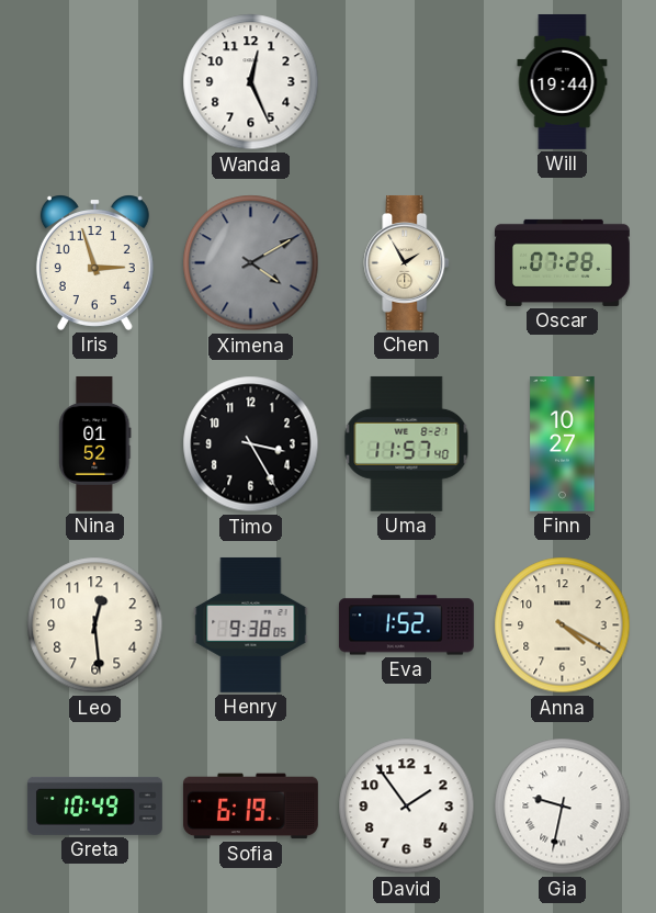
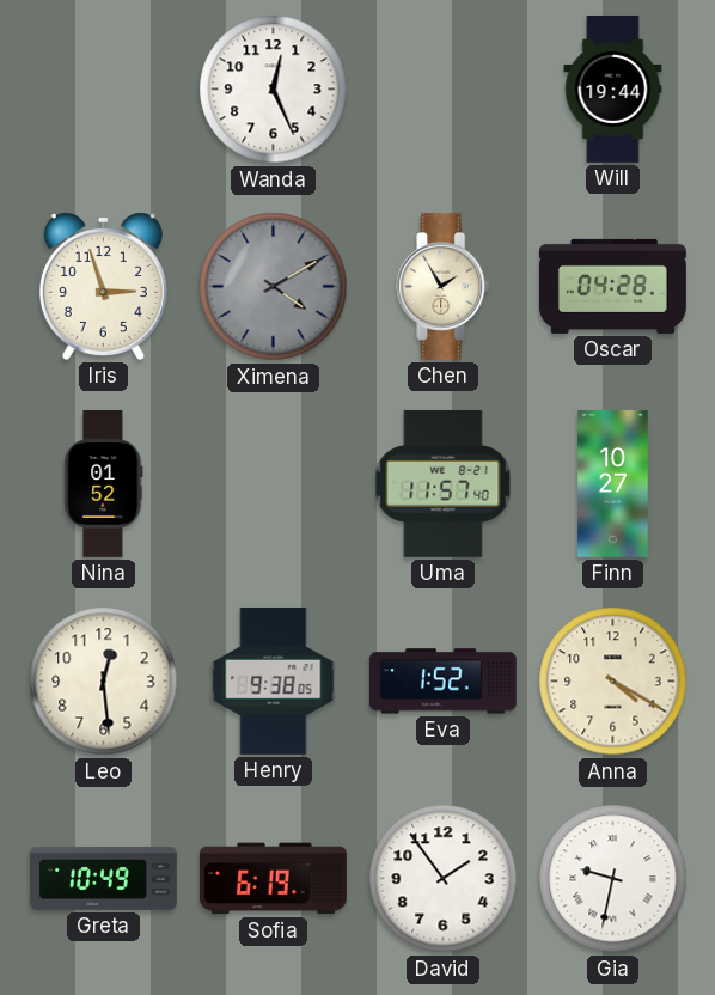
Oscar: 07:28 -> 04:28
Timo: 3:25 -> none
